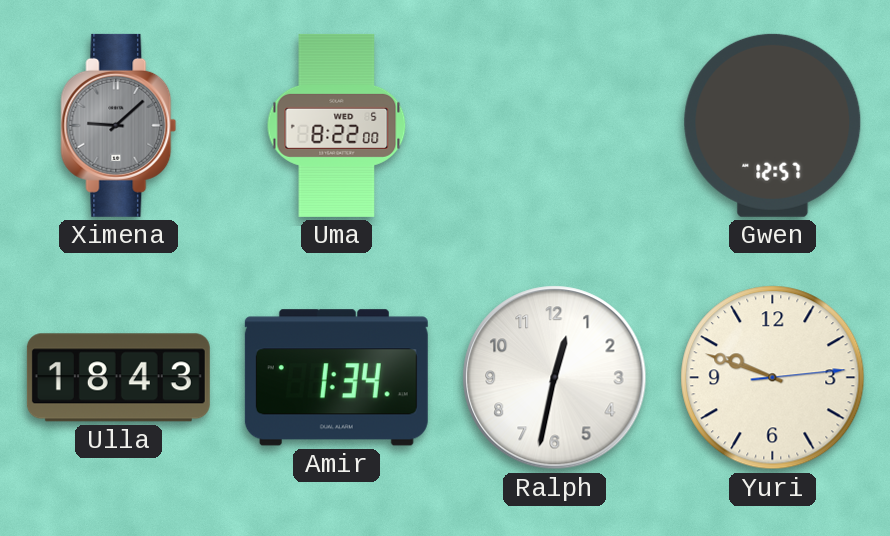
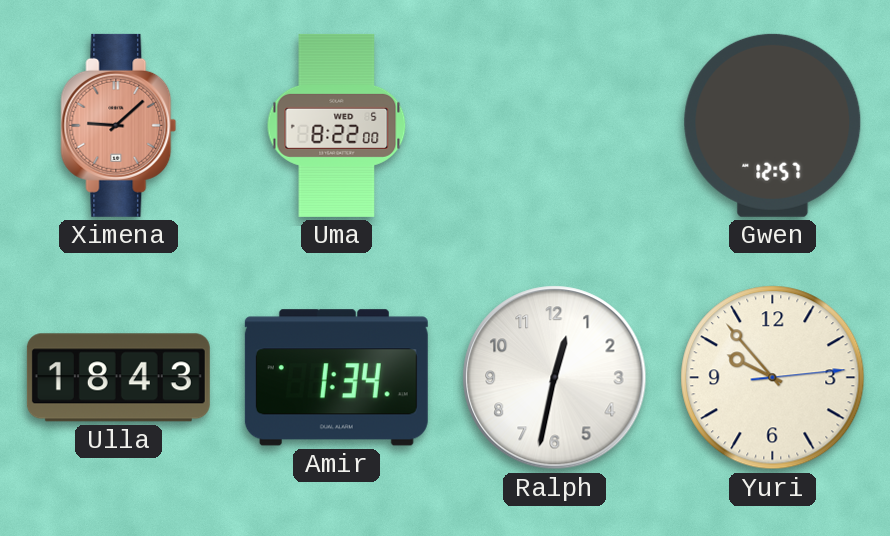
Ximena dial: grey -> salmon
Yuri: 9:48 -> 9:53
